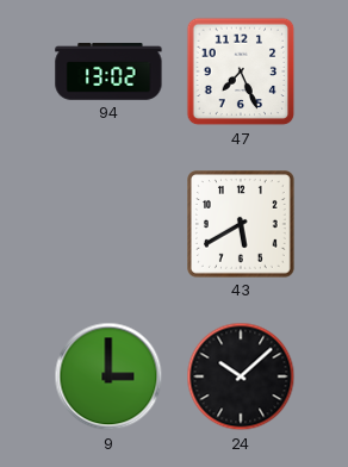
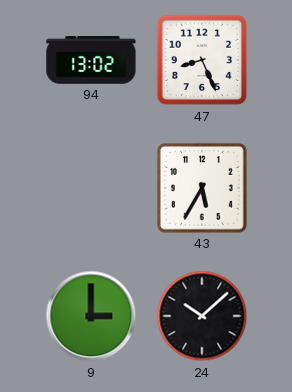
47: 7:26 -> 8:26
43: 5:40 -> 5:35
